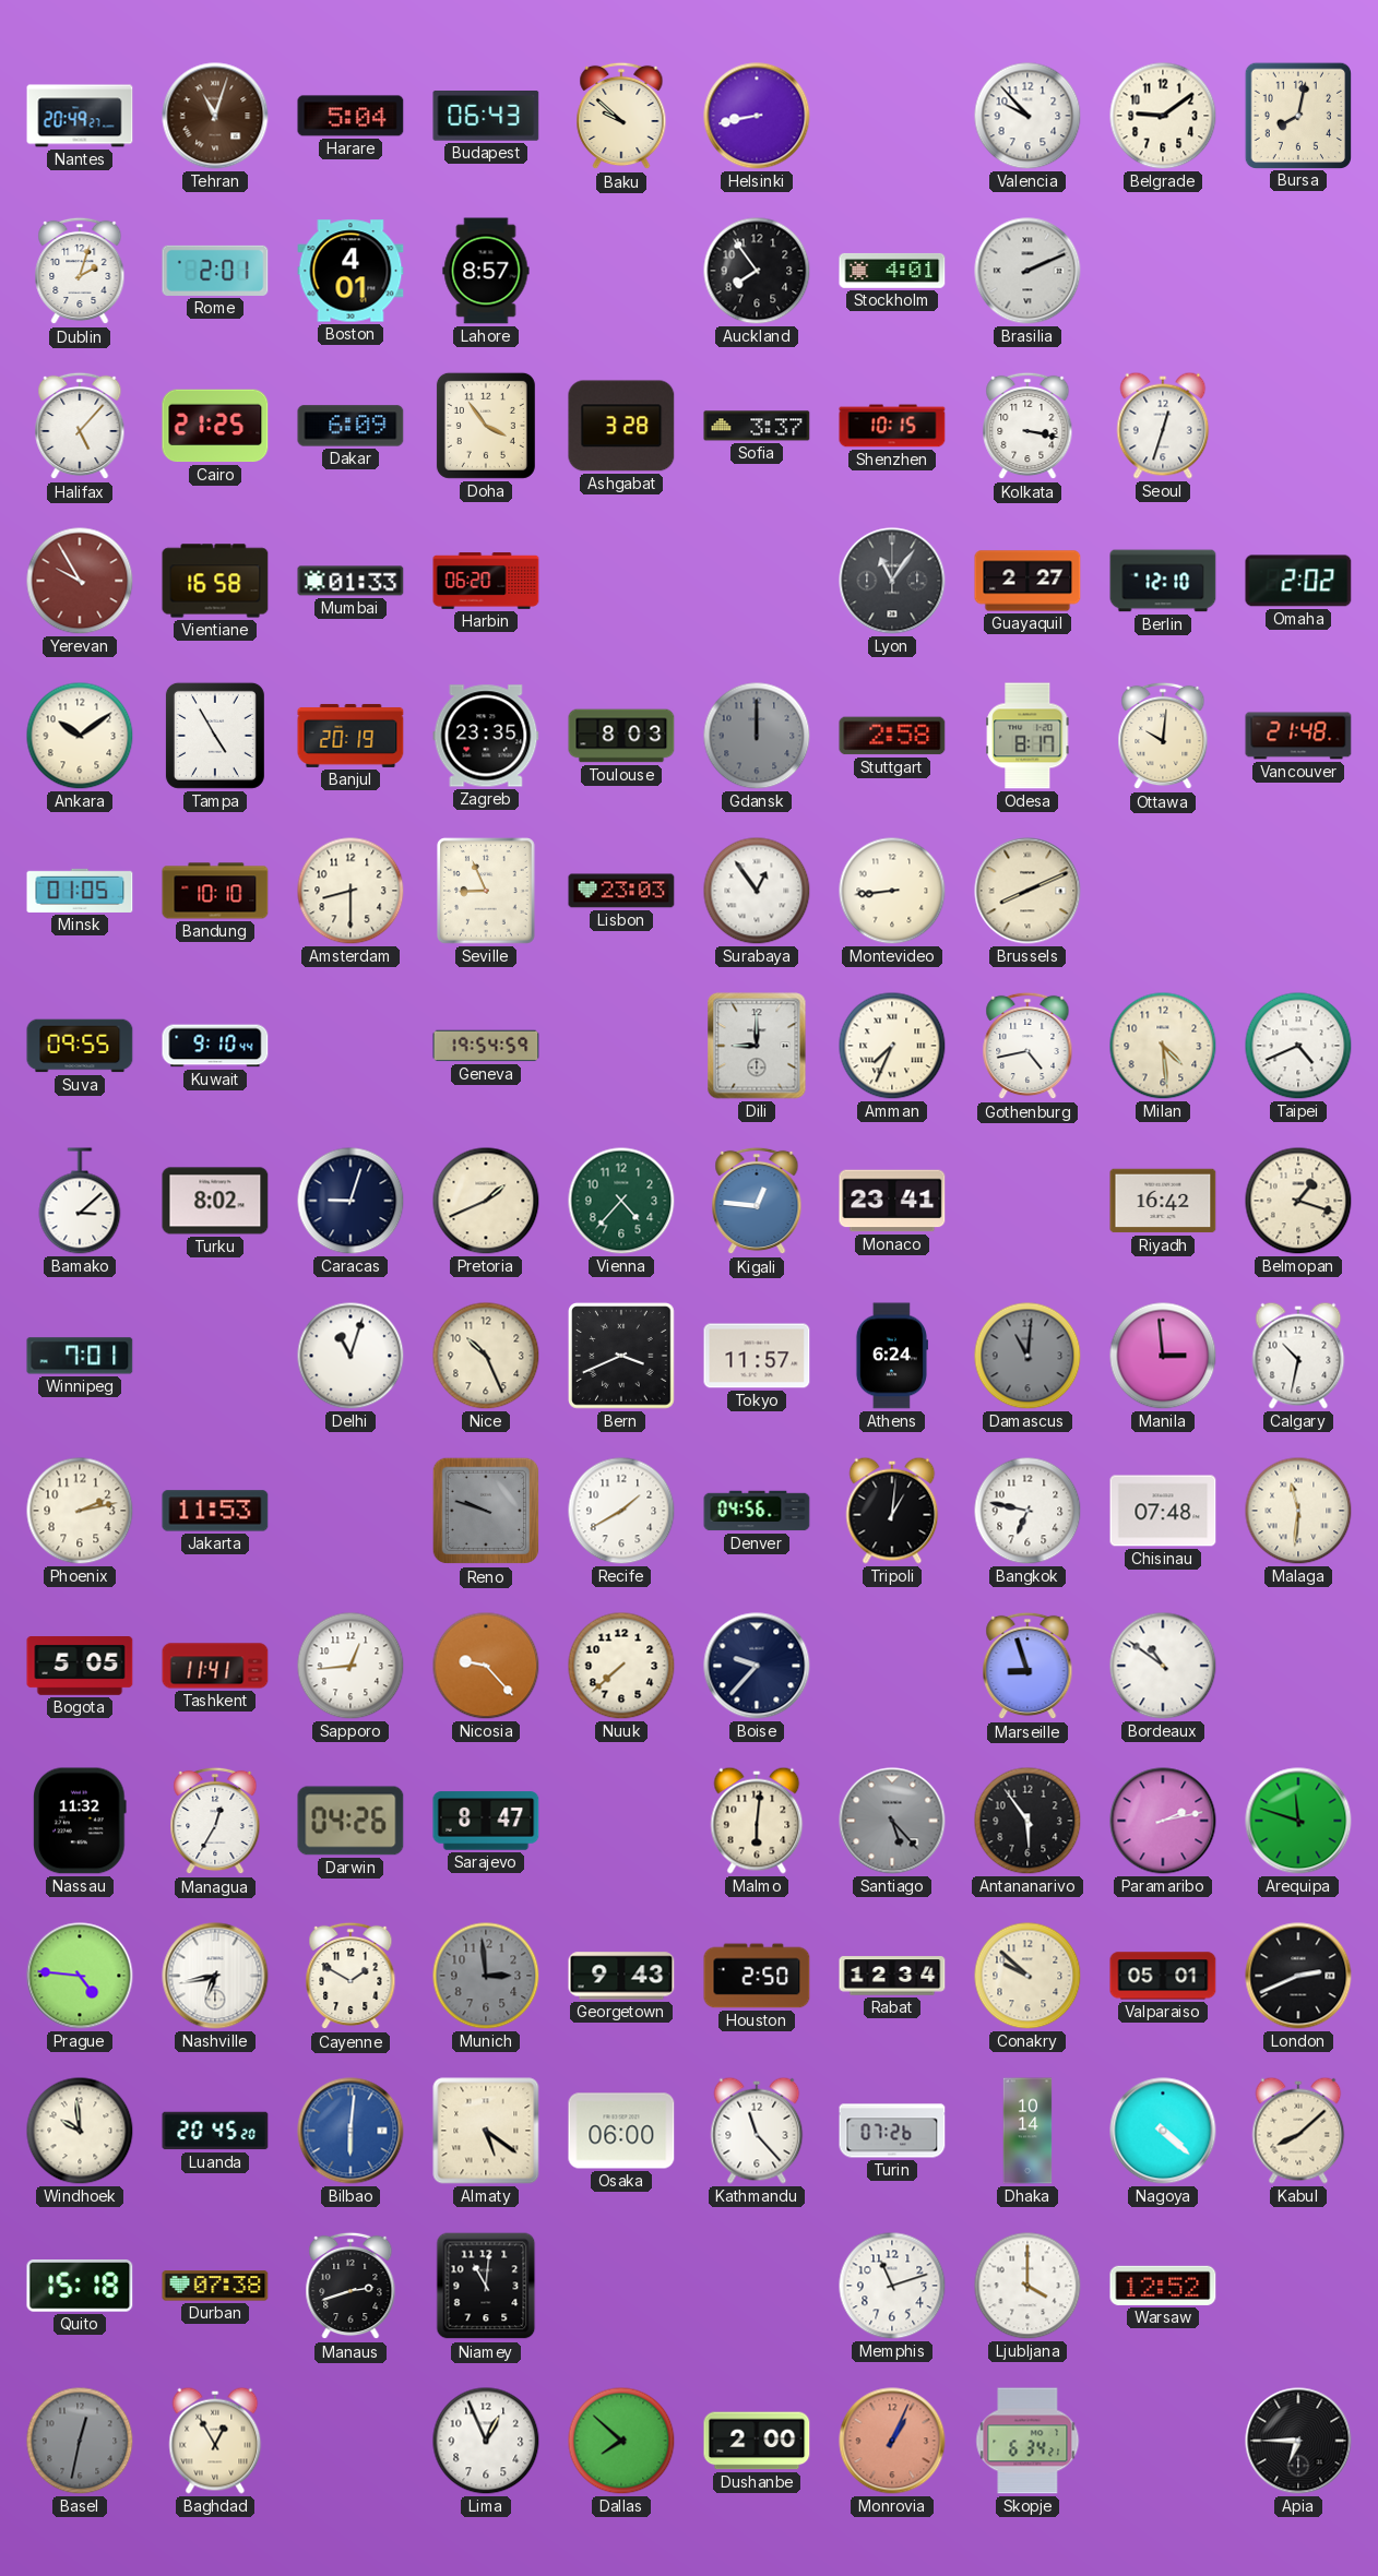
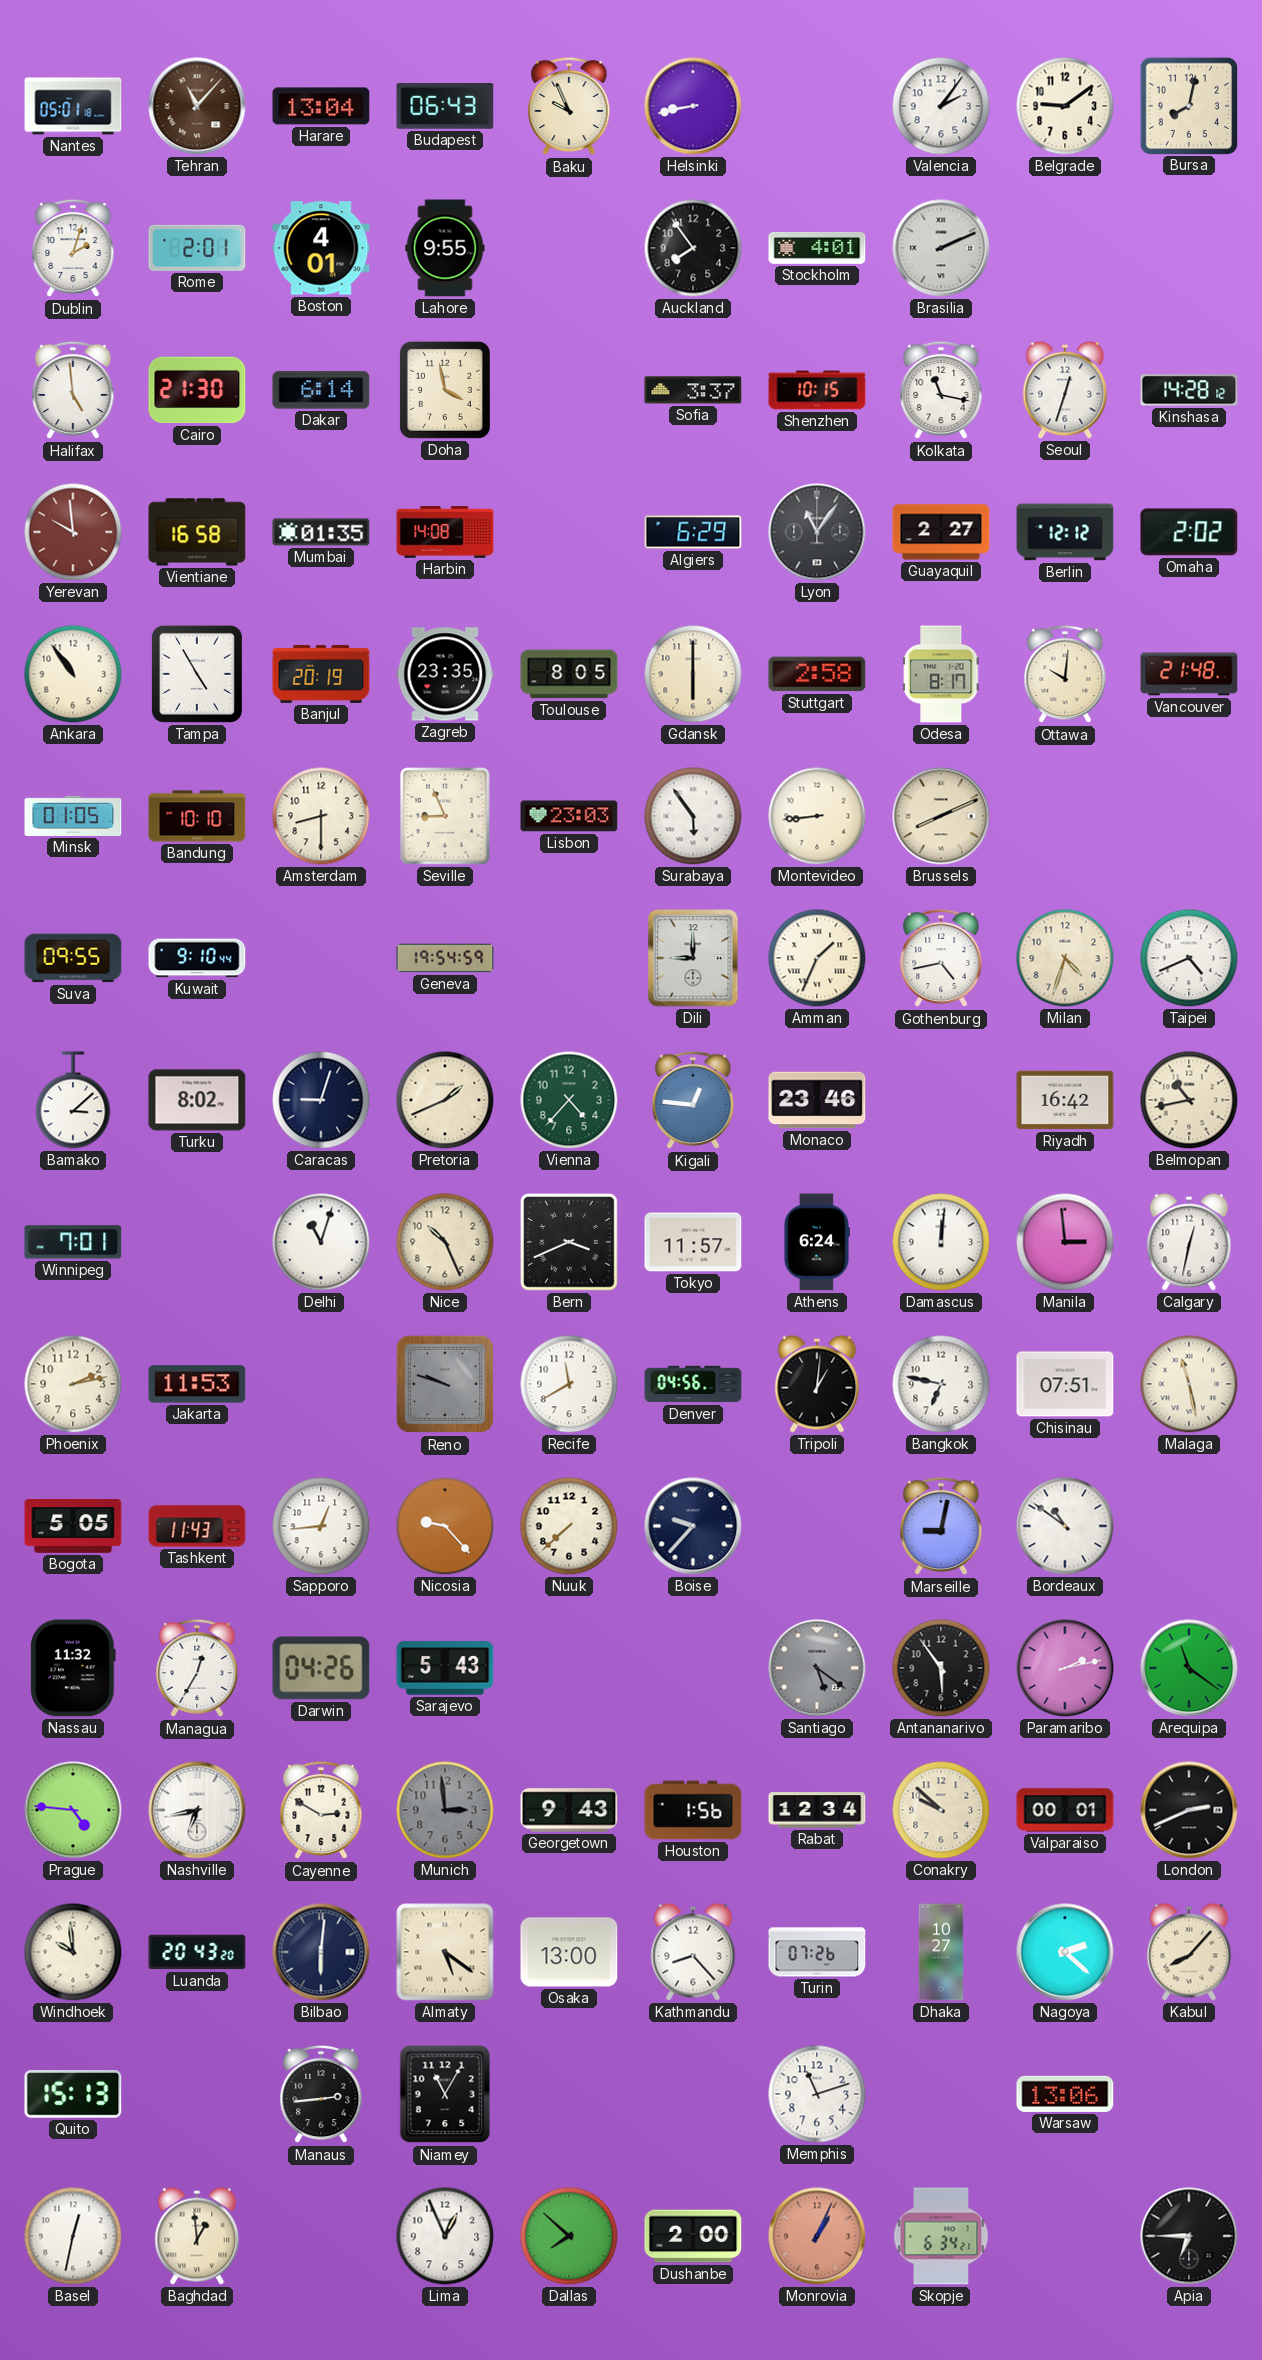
Nantes: 20:49 -> 05:01
Tehran: 11:03 -> 11:07
Harare: 5:04 -> 13:04
Baku: 9:52 -> 9:56
Valencia: 9:53 -> 2:06
Lahore: 8:57 -> 9:55
Halifax: 5:07 -> 4:59
Cairo: 21:25 -> 21:30
Dakar: 6:09 -> 6:14
Doha: 3:54 -> 3:58
Ashgabat: 3:28 -> none
Kolkata: 3:17 -> 11:17
Kinshasa: none -> 14:28
Yerevan: 9:55 -> 9:59
Mumbai: 01:33 -> 01:35
Harbin: 06:20 -> 14:08
Algiers: none -> 6:29
Berlin: 12:10 -> 12:12
Ankara: 10:09 -> 10:54
Toulouse: 8:03 -> 8:05
Gdansk: 12:00 -> 6:00
Gdansk dial: grey -> cream
Surabaya: 12:54 -> 5:54
Amman: 7:34 -> 1:34
Milan: 4:29 -> 4:33
Monaco: 23:41 -> 23:46
Belmopan: 1:18 -> 10:43
Damascus: 11:01 -> 12:01
Damascus dial: grey -> white
Calgary: 10:32 -> 12:32
Recife: 1:40 -> 11:40
Chisinau: 07:48 -> 07:51
Malaga: 11:31 -> 11:28
Tashkent: 11:41 -> 11:43
Marseille: 8:57 -> 9:02
Sarajevo: 8:47 -> 5:43
Malmo: 6:01 -> none
Santiago: 5:23 -> 5:21
Arequipa: 11:48 -> 11:21
Cayenne: 1:50 -> 2:50
Houston: 2:50 -> 1:56
Valparaiso: 05:01 -> 00:01
Luanda: 20:45 -> 20:43
Bilbao dial: blue -> navy
Osaka: 06:00 -> 13:00
Kathmandu: 11:23 -> 8:23
Dhaka: 10:14 -> 10:27
Nagoya: 4:22 -> 2:22
Kabul: 8:08 -> 8:07
Quito: 15:18 -> 15:13
Durban: 07:38 -> none
Manaus: 2:42 -> 2:44
Niamey: 11:01 -> 11:05
Ljubljana: 4:00 -> none
Warsaw: 12:52 -> 13:06
Basel dial: grey -> white
Baghdad: 12:55 -> 12:59
